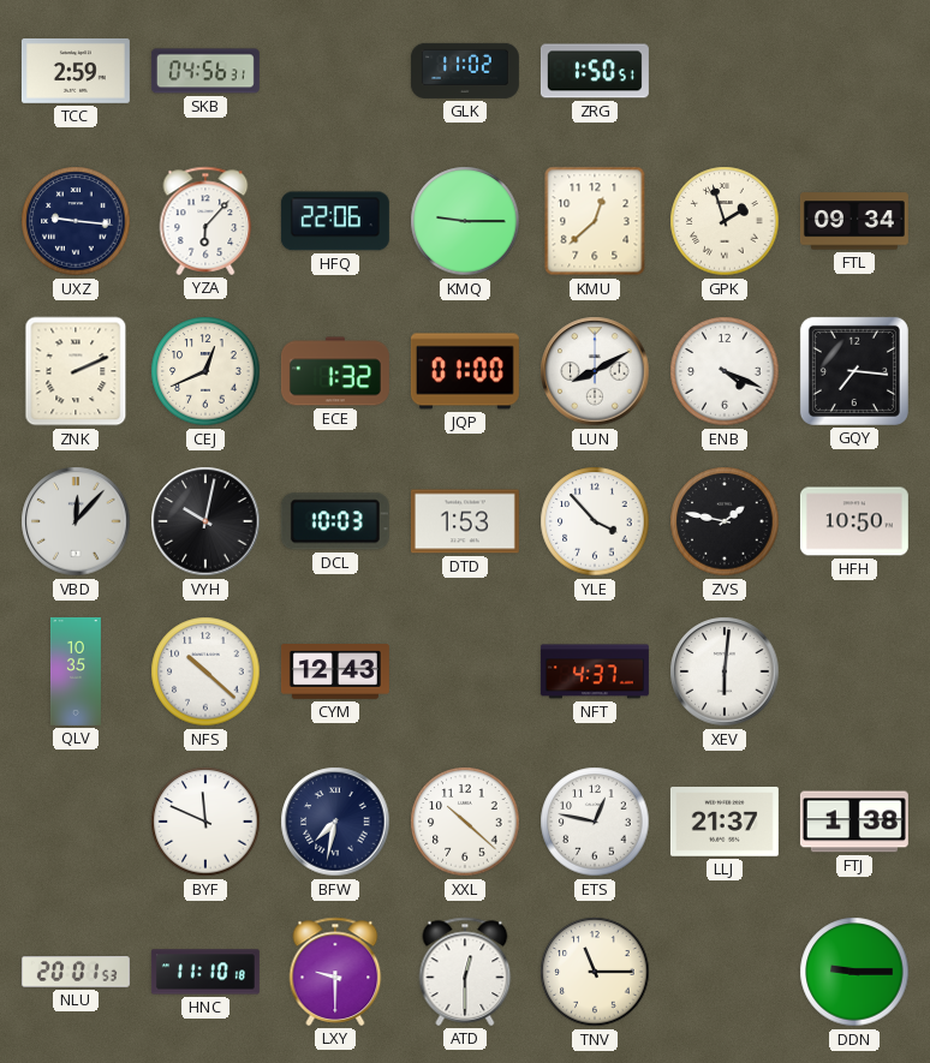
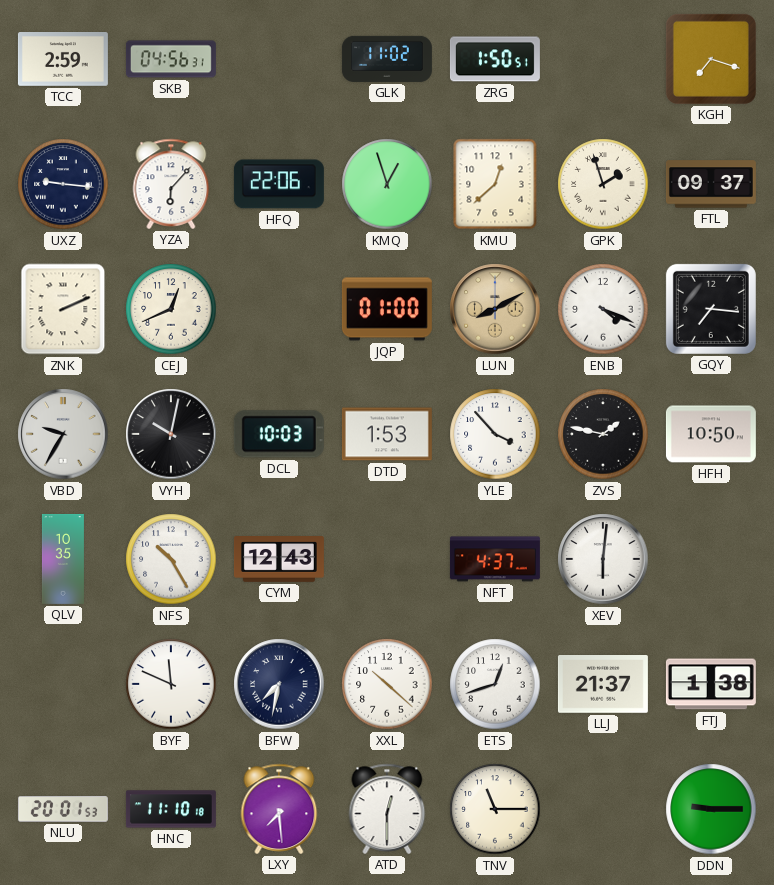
KGH: none -> 7:18
KMQ: 9:15 -> 12:57
FTL: 09:34 -> 09:37
ECE: 1:32 -> none
LUN dial: white -> champagne
VBD: 12:07 -> 9:35
NFS: 10:22 -> 10:25
ETS: 12:47 -> 12:42
LXY: 9:30 -> 7:29
